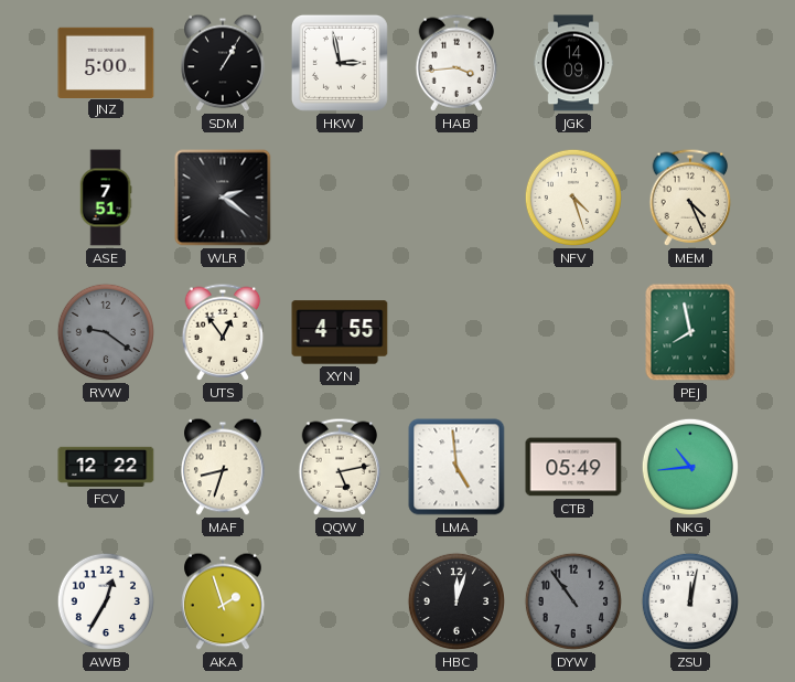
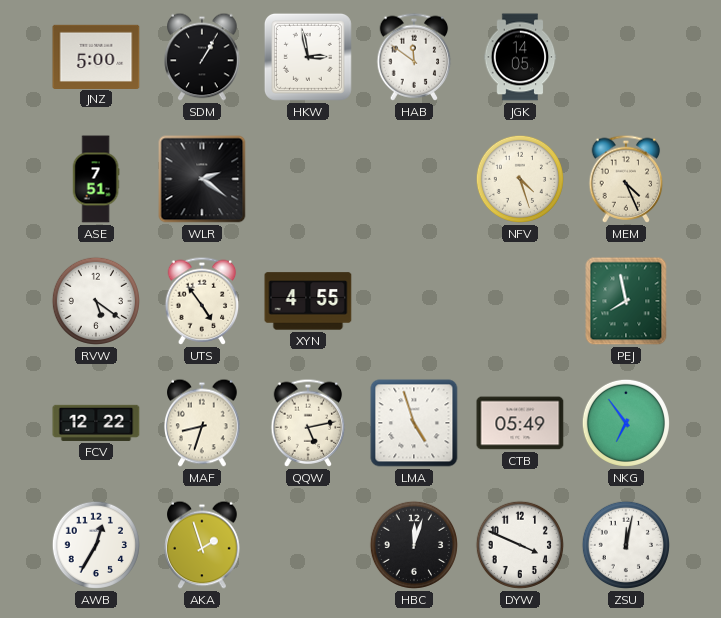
HAB: 3:44 -> 11:51
JGK: 14:09 -> 14:05
RVW: 9:21 -> 5:21
RVW dial: grey -> white
UTS: 12:54 -> 4:54
LMA: 4:59 -> 4:57
NKG: 10:44 -> 6:54
DYW: 10:54 -> 3:49
DYW dial: grey -> white
